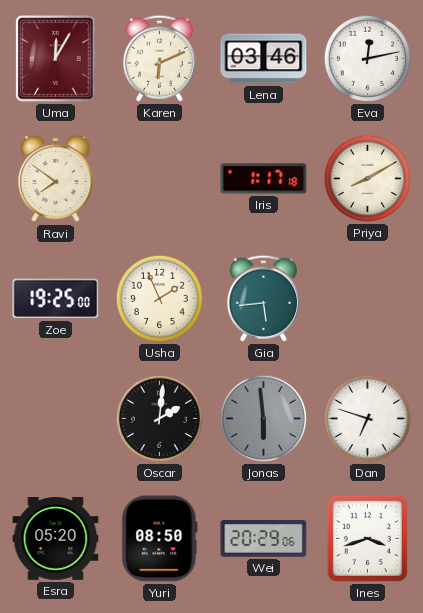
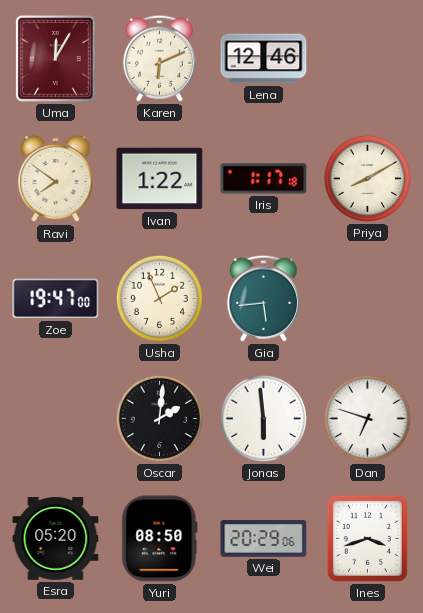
Lena: 03:46 -> 12:46
Eva: 12:13 -> none
Ivan: none -> 1:22
Zoe: 19:25 -> 19:47
Jonas dial: grey -> white
